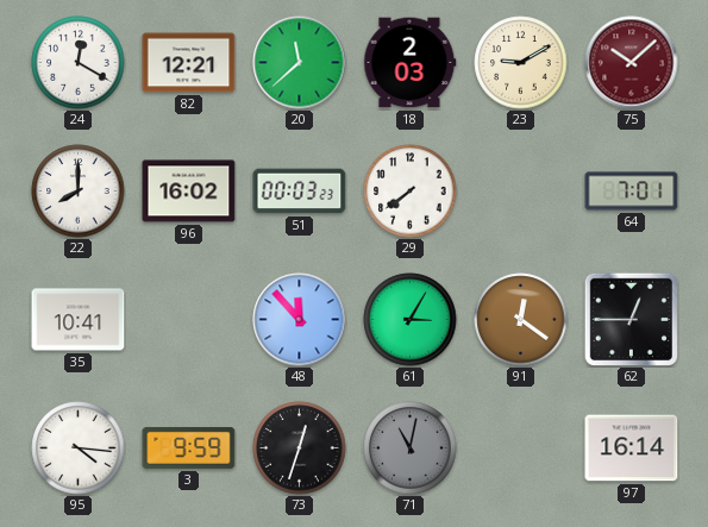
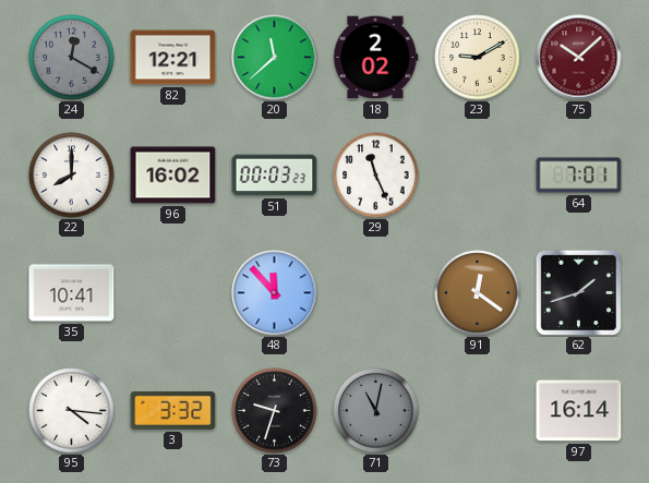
24 dial: white -> grey
18: 2:03 -> 2:02
29: 7:39 -> 11:26
61: 3:05 -> none
62: 12:45 -> 1:42
3: 9:59 -> 3:32
73: 12:33 -> 9:33
